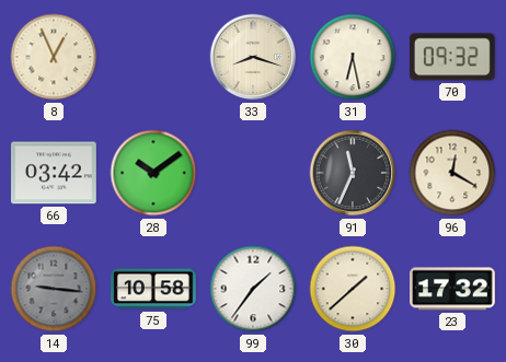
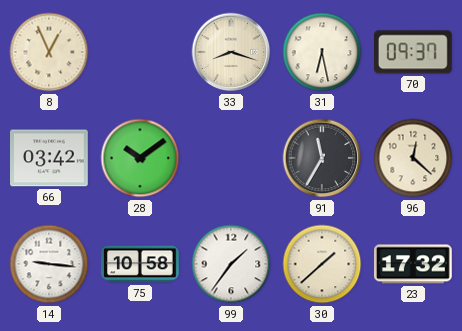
70: 09:32 -> 09:37
91: 11:34 -> 11:35
96: 12:20 -> 12:22
14 dial: grey -> white
